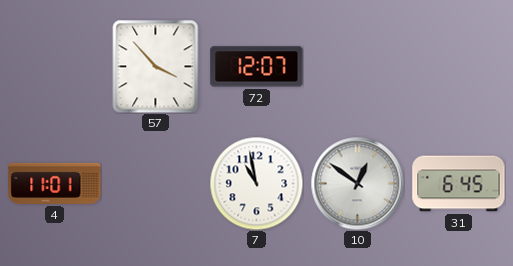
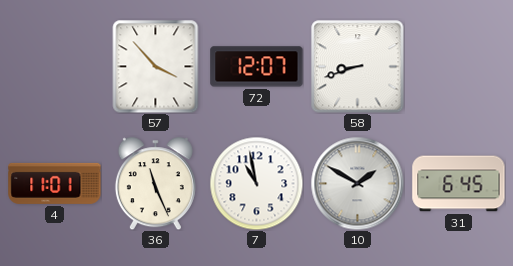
58: none -> 8:42
36: none -> 11:26
10: 12:51 -> 1:50
